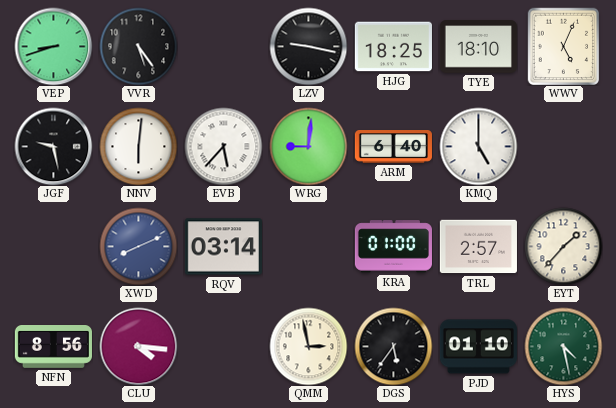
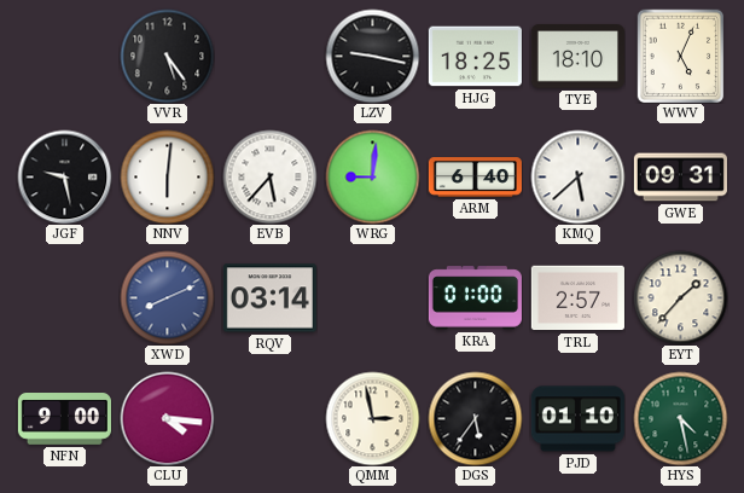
VEP: 8:42 -> none
KMQ: 5:00 -> 5:38
GWE: none -> 09:31
NFN: 8:56 -> 9:00
